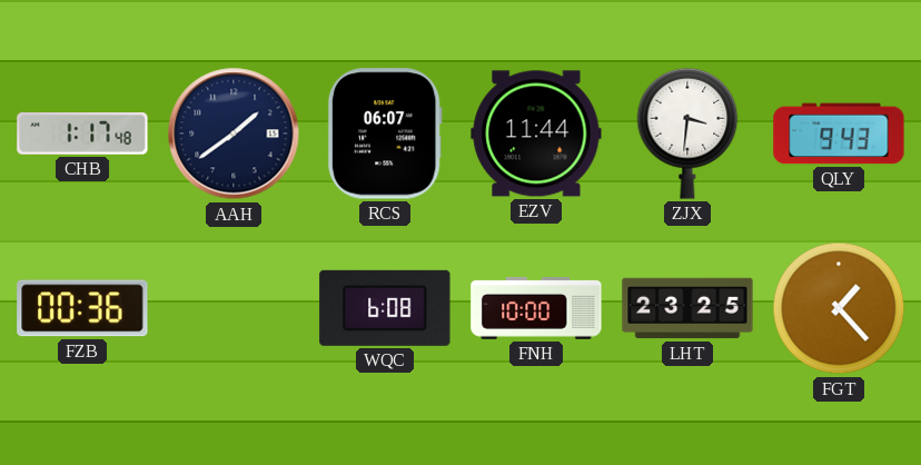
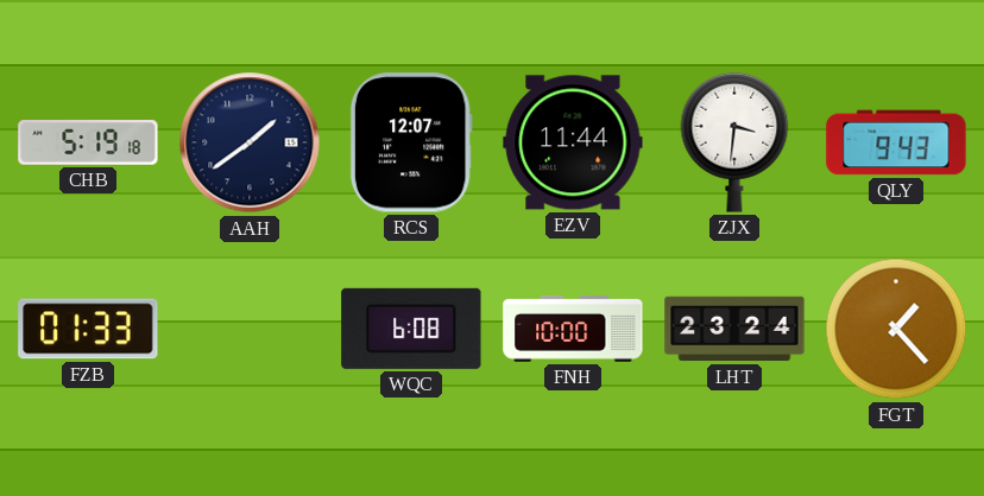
CHB: 1:17 -> 5:19
RCS: 06:07 -> 12:07
FZB: 00:36 -> 01:33
LHT: 23:25 -> 23:24
